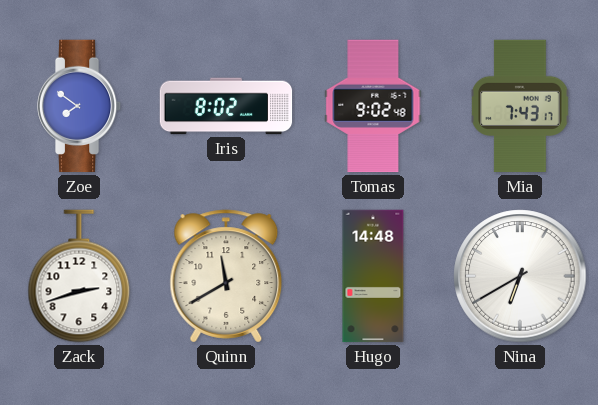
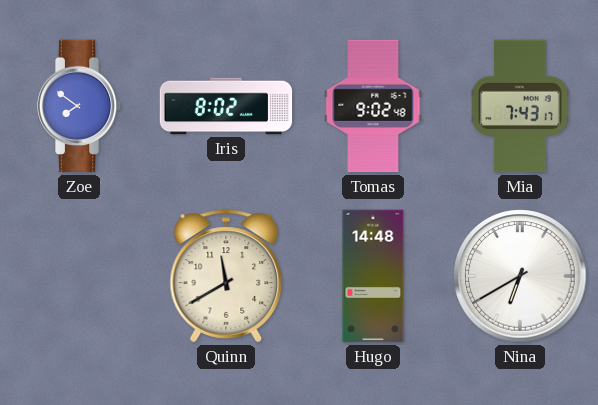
Zack: 2:42 -> none
